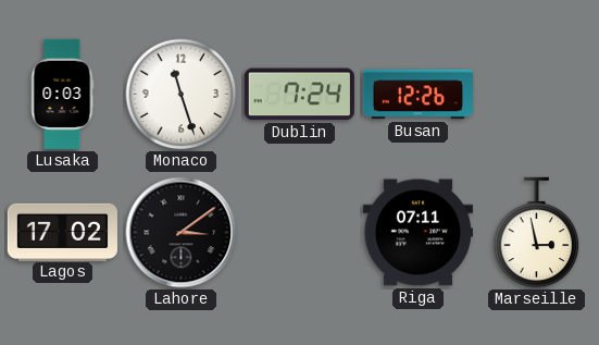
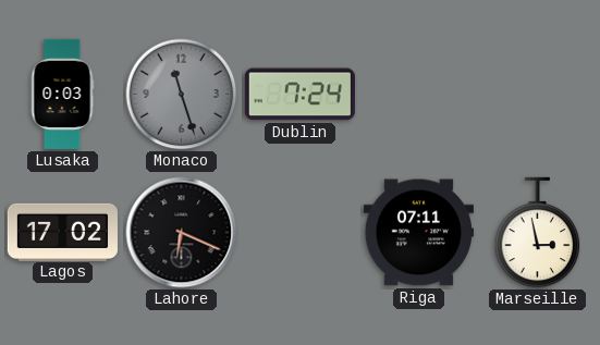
Monaco dial: white -> grey
Busan: 12:26 -> none
Lahore: 3:09 -> 6:19
